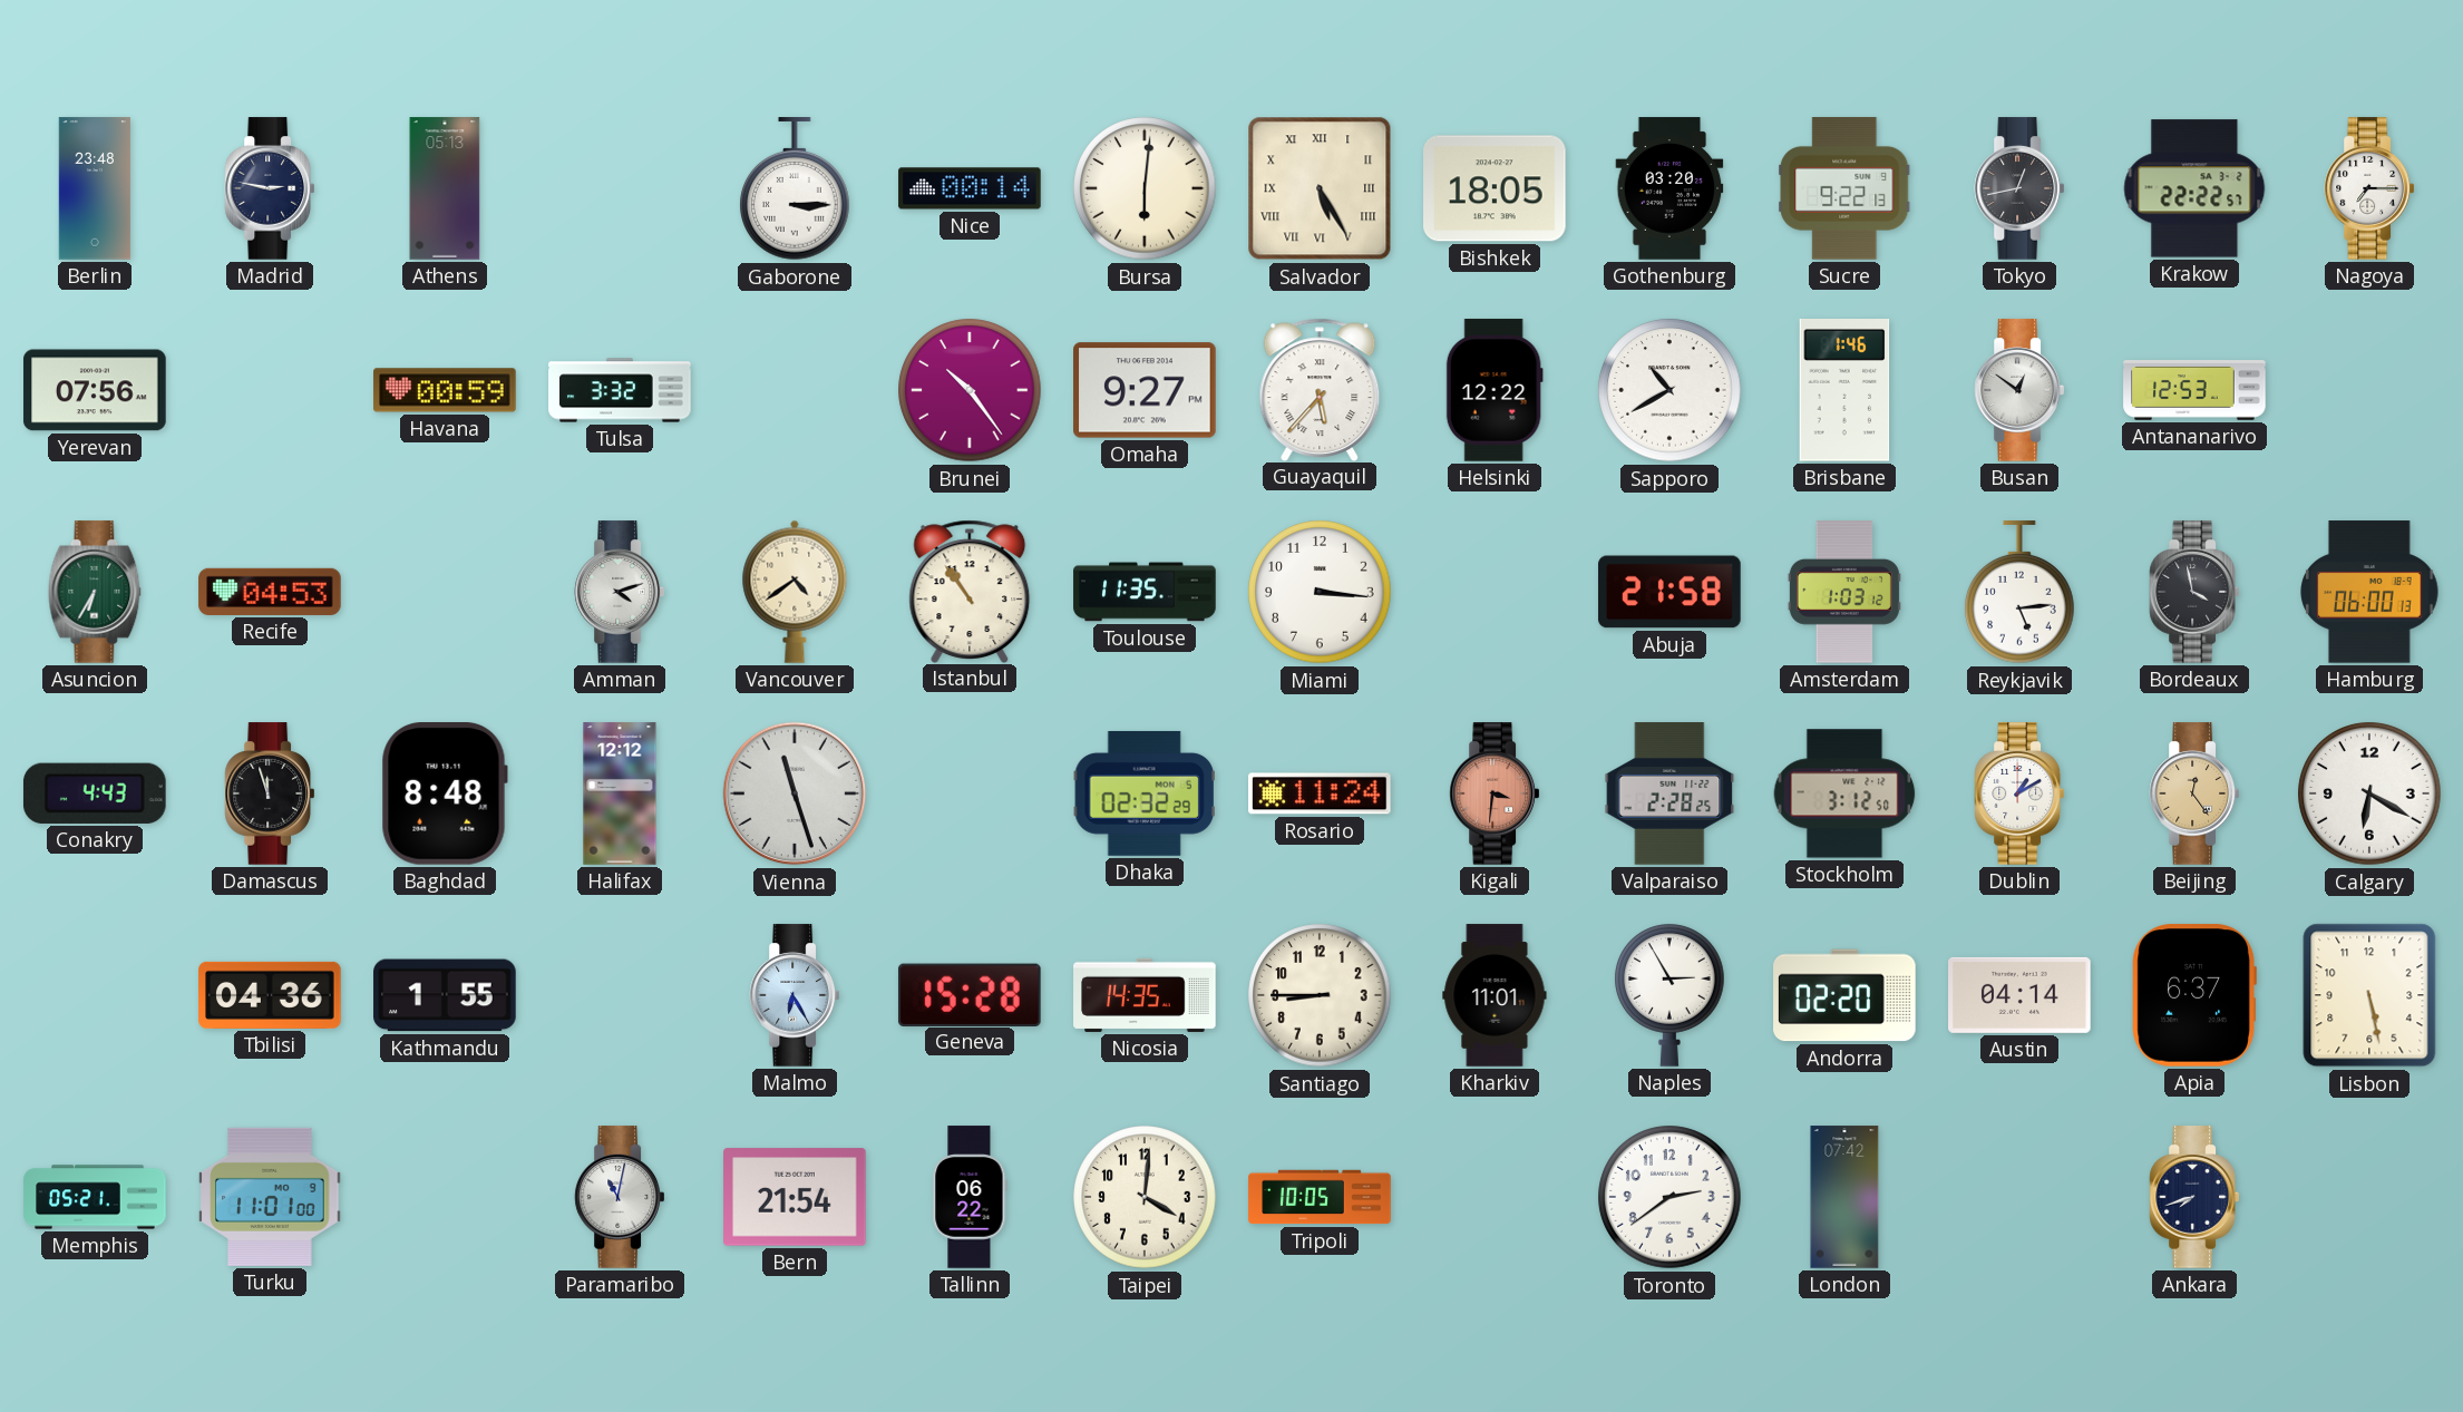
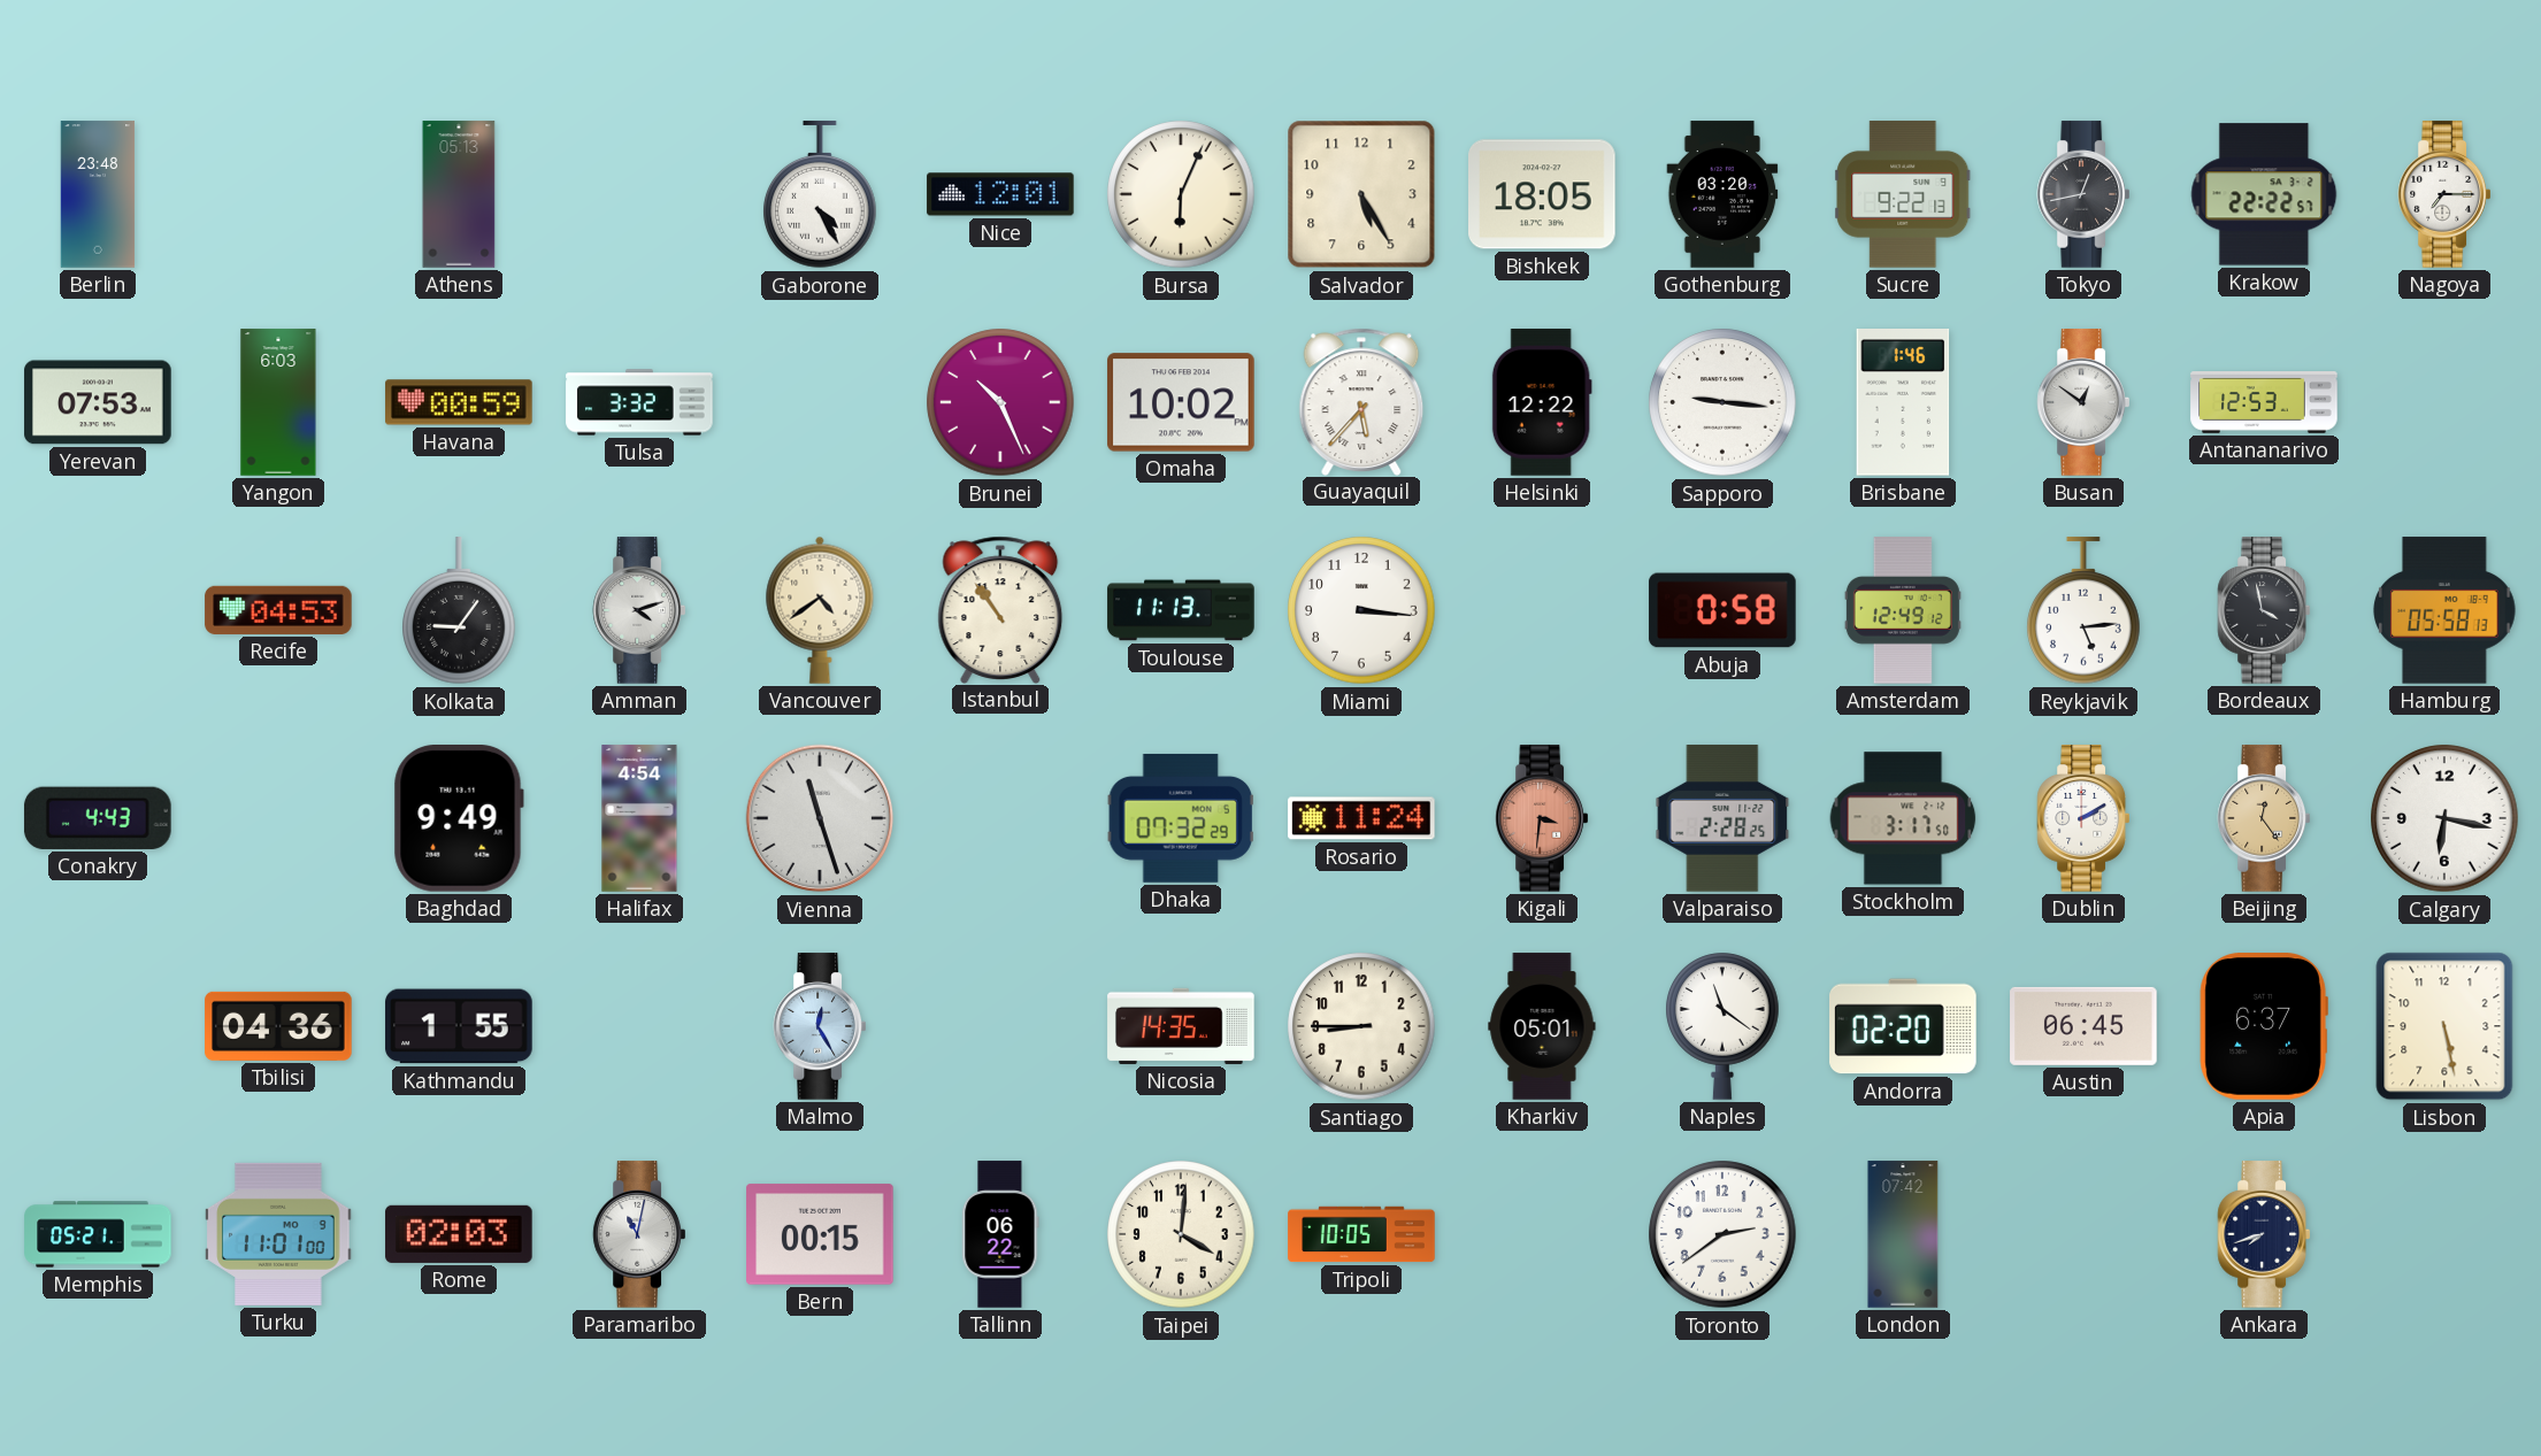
Madrid: 2:47 -> none
Gaborone: 3:15 -> 4:25
Nice: 00:14 -> 12:01
Bursa: 6:01 -> 6:04
Salvador numerals: Roman -> Arabic
Yerevan: 07:56 -> 07:53
Yangon: none -> 6:03
Brunei: 10:24 -> 10:26
Omaha: 9:27 -> 10:02
Sapporo: 10:40 -> 9:16
Asuncion: 6:35 -> none
Kolkata: none -> 9:06
Toulouse: 11:35 -> 11:13
Abuja: 21:58 -> 0:58
Amsterdam: 1:03 -> 12:49
Hamburg: 06:00 -> 05:58
Damascus: 11:57 -> none
Baghdad: 8:48 -> 9:49
Halifax: 12:12 -> 4:54
Dhaka: 02:32 -> 07:32
Stockholm: 3:12 -> 3:17
Dublin: 1:10 -> 2:10
Calgary: 6:20 -> 6:17
Malmo: 6:25 -> 12:25
Geneva: 15:28 -> none
Kharkiv: 11:01 -> 05:01
Naples: 2:55 -> 11:21
Austin: 04:14 -> 06:45
Rome: none -> 02:03
Bern: 21:54 -> 00:15
